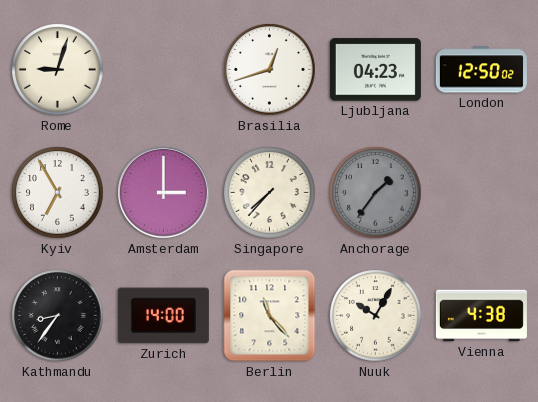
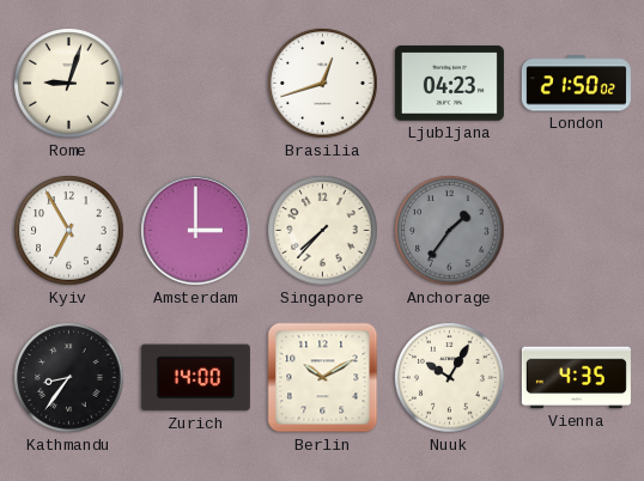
London: 12:50 -> 21:50
Berlin: 11:23 -> 10:10
Vienna: 4:38 -> 4:35
